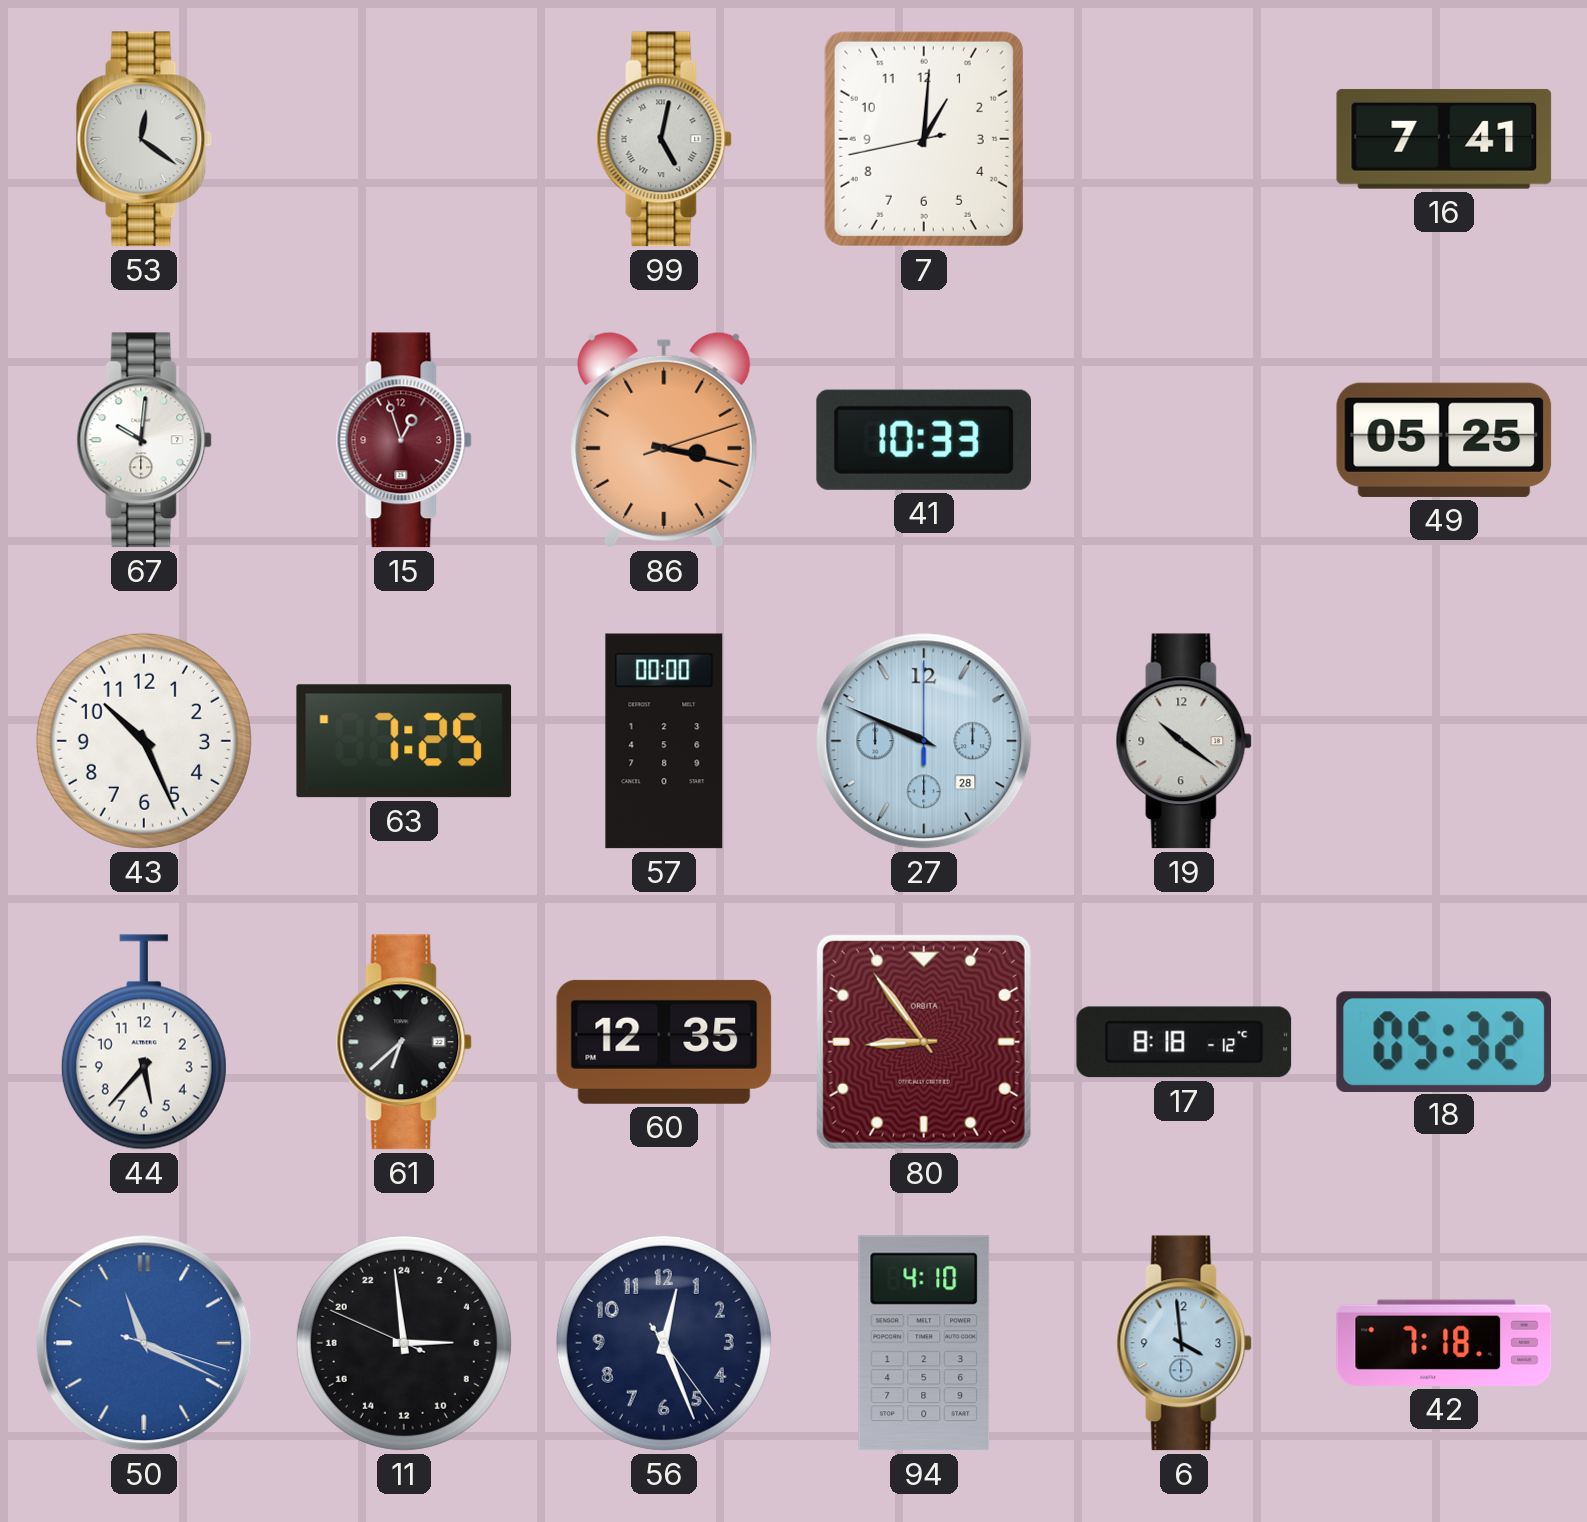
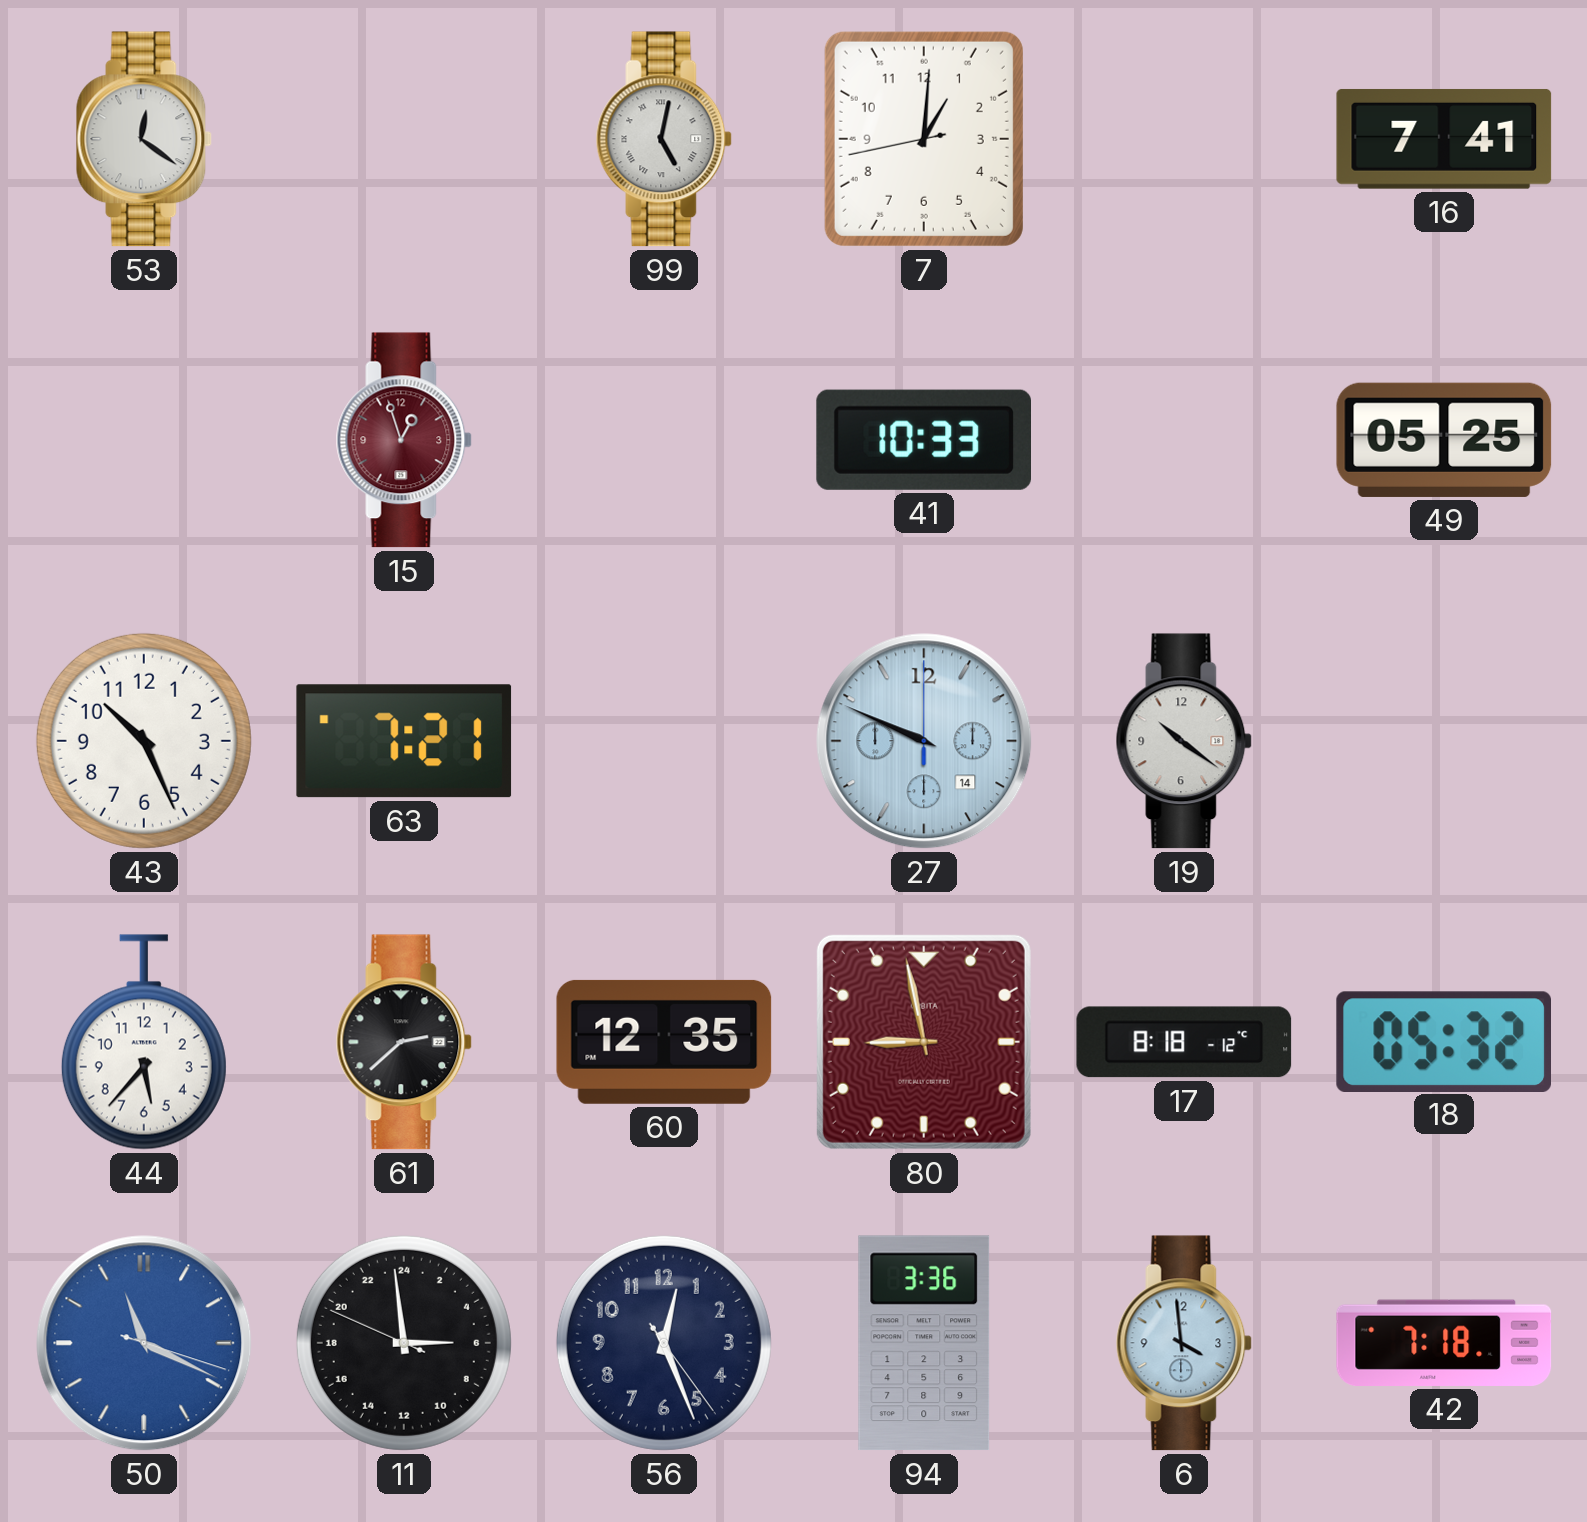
67: 10:01 -> none
86: 3:17 -> none
63: 7:25 -> 7:21
57: 00:00 -> none
27 date: 28 -> 14
61: 6:38 -> 2:38
80: 8:54 -> 8:58
94: 4:10 -> 3:36
